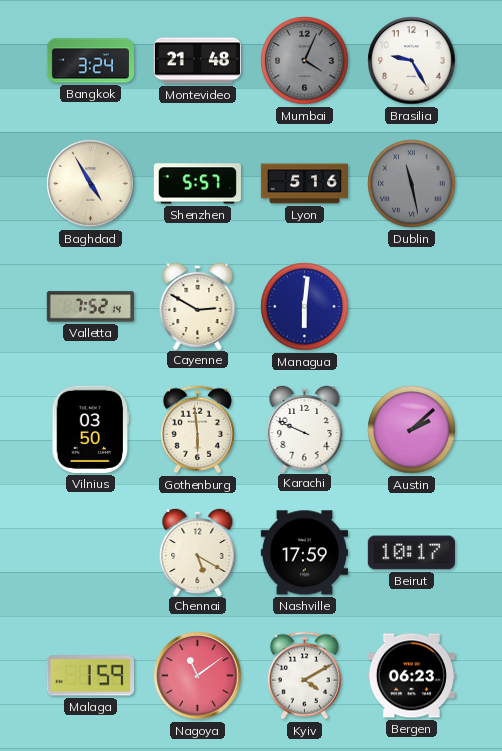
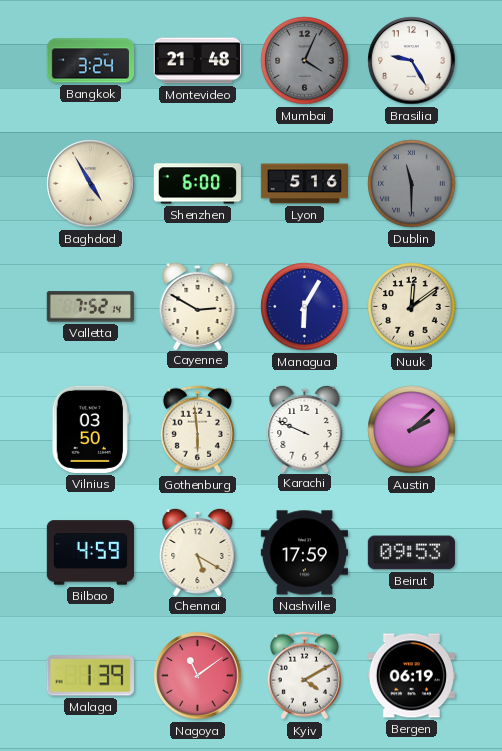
Shenzhen: 5:57 -> 6:00
Dublin: 11:28 -> 11:30
Managua: 6:01 -> 6:05
Nuuk: none -> 12:09
Bilbao: none -> 4:59
Beirut: 10:17 -> 09:53
Malaga: 1:59 -> 1:39
Bergen: 06:23 -> 06:19
